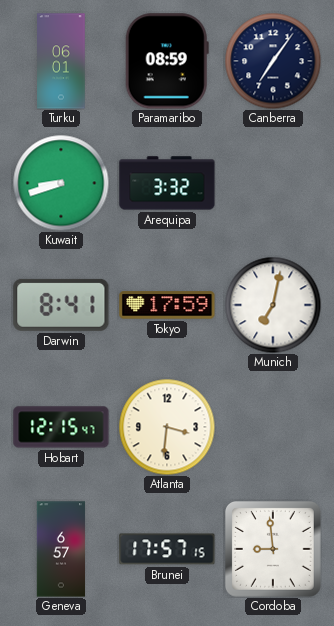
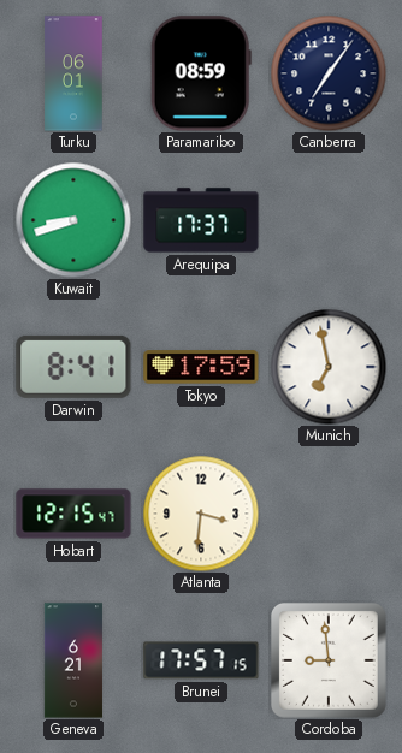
Arequipa: 3:32 -> 17:37
Munich: 7:02 -> 6:58
Geneva: 6:57 -> 6:21
